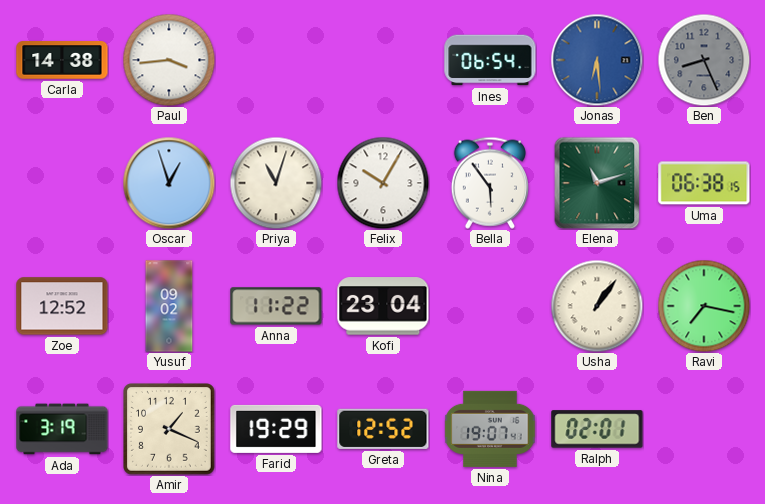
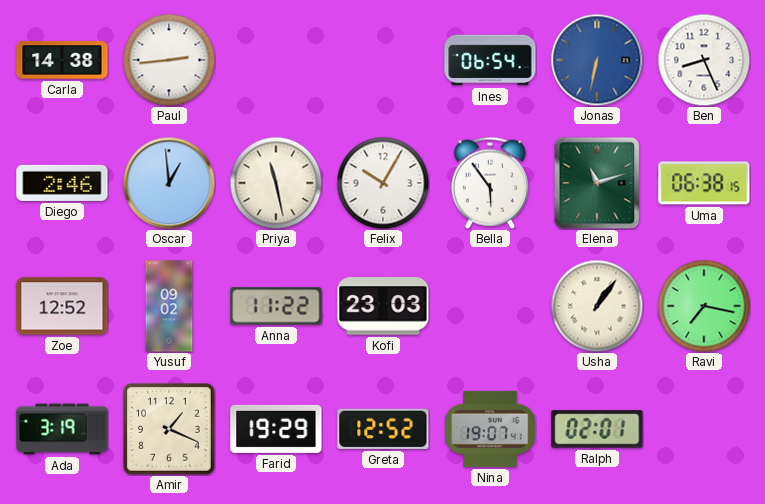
Paul: 3:44 -> 2:44
Jonas: 6:29 -> 6:32
Ben dial: grey -> white
Diego: none -> 2:46
Oscar: 12:57 -> 12:59
Priya: 11:03 -> 11:28
Kofi: 23:04 -> 23:03
